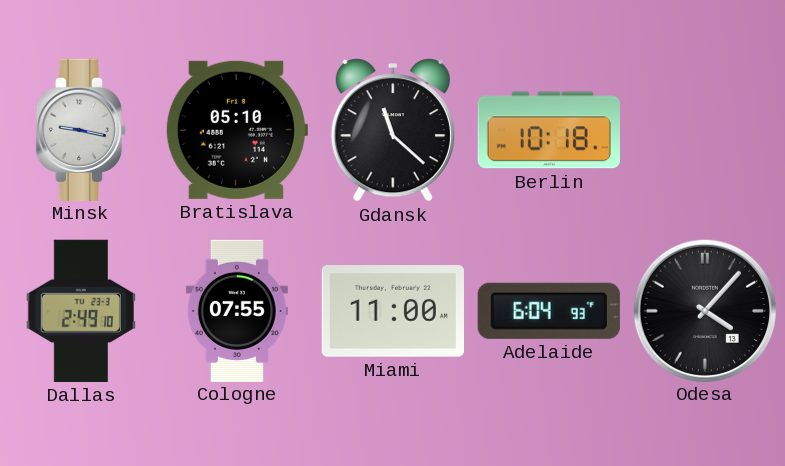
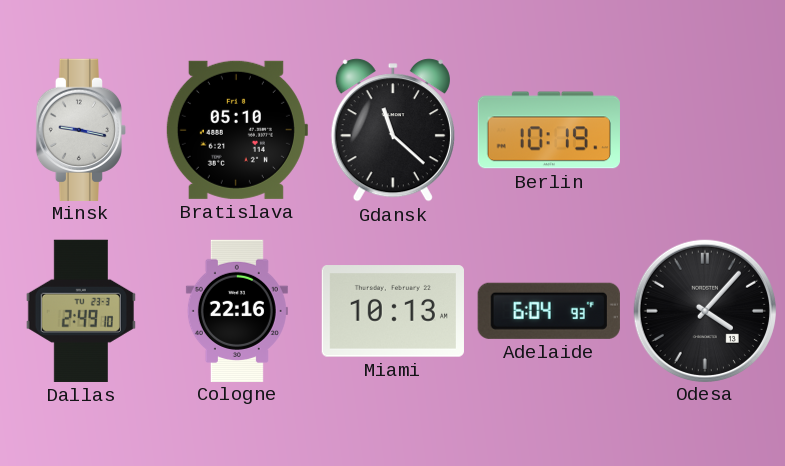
Berlin: 10:18 -> 10:19
Cologne: 07:55 -> 22:16
Miami: 11:00 -> 10:13
